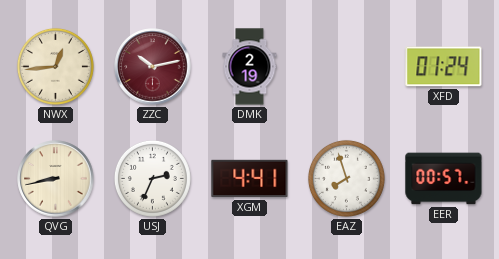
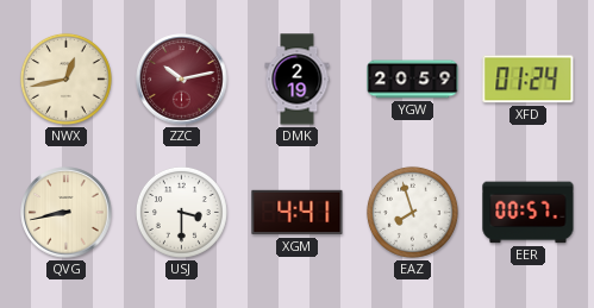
NWX: 12:44 -> 12:43
YGW: none -> 20:59
USJ: 2:34 -> 3:30
